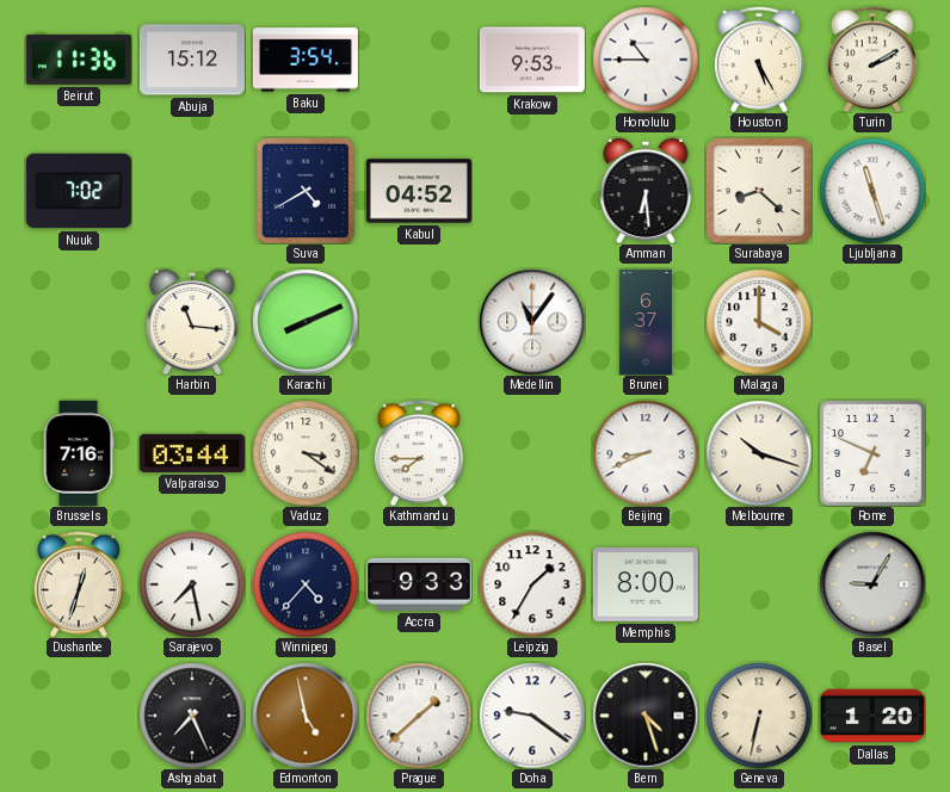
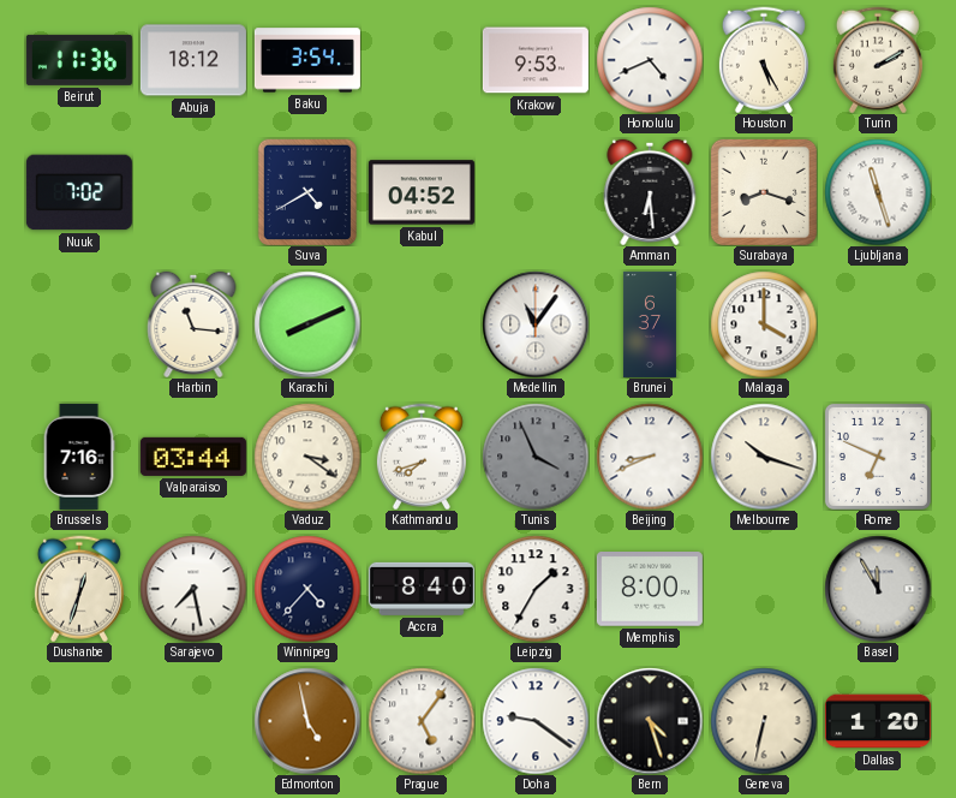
Abuja: 15:12 -> 18:12
Honolulu: 10:45 -> 4:41
Surabaya: 8:22 -> 8:18
Kathmandu: 7:45 -> 7:42
Tunis: none -> 3:56
Accra: 9:33 -> 8:40
Basel: 9:05 -> 11:55
Ashgabat: 7:26 -> none
Prague: 1:38 -> 5:06
